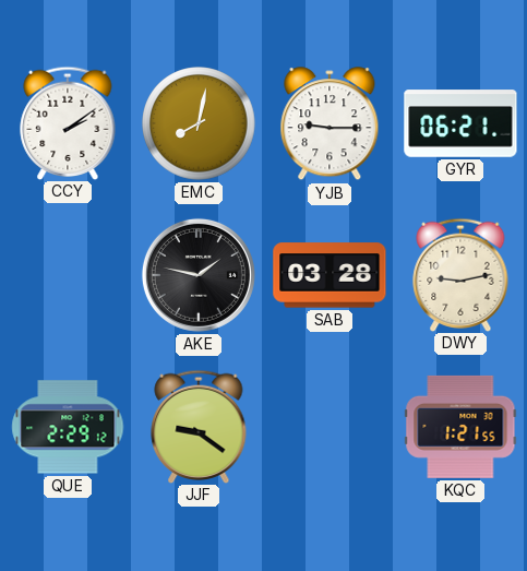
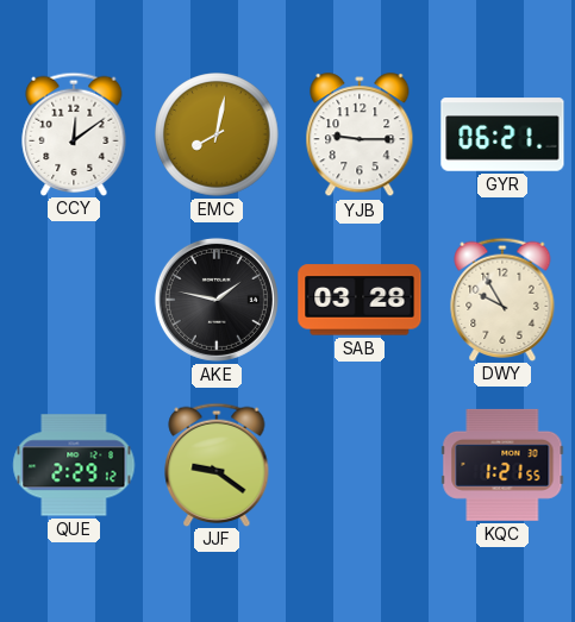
CCY: 2:09 -> 12:09
DWY: 9:13 -> 9:55
